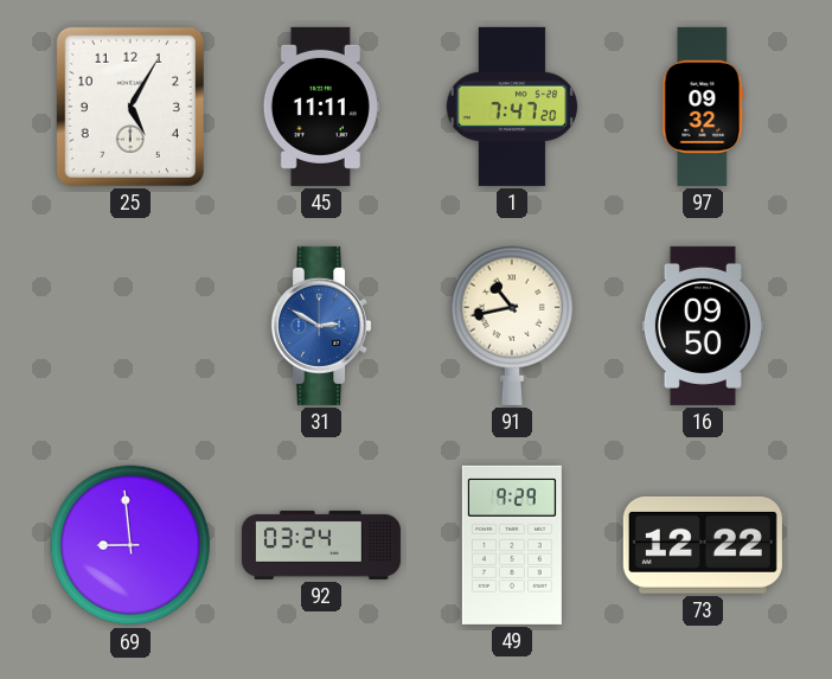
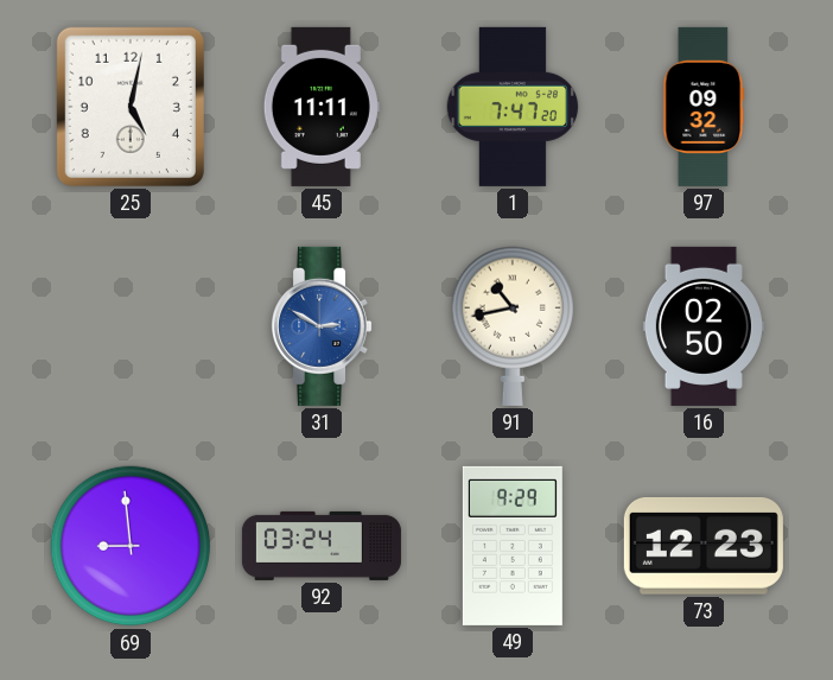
25: 5:05 -> 5:02
16: 09:50 -> 02:50
73: 12:22 -> 12:23
